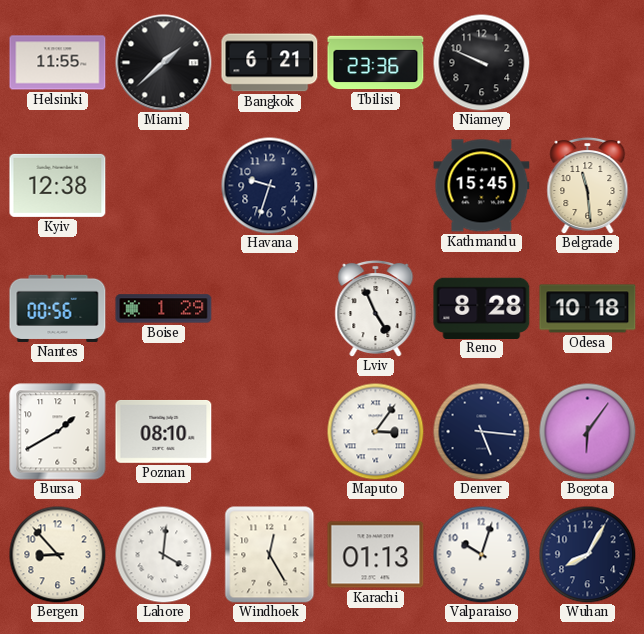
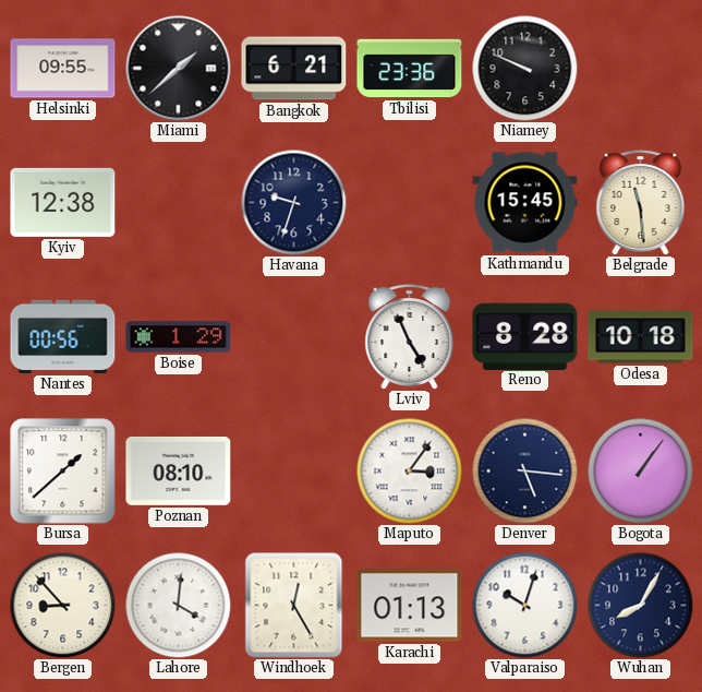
Helsinki: 11:55 -> 09:55
Bursa: 1:40 -> 1:38
Bogota: 6:06 -> 1:06
